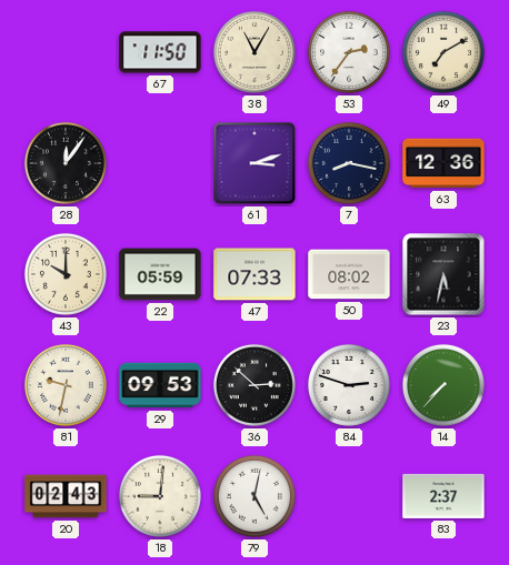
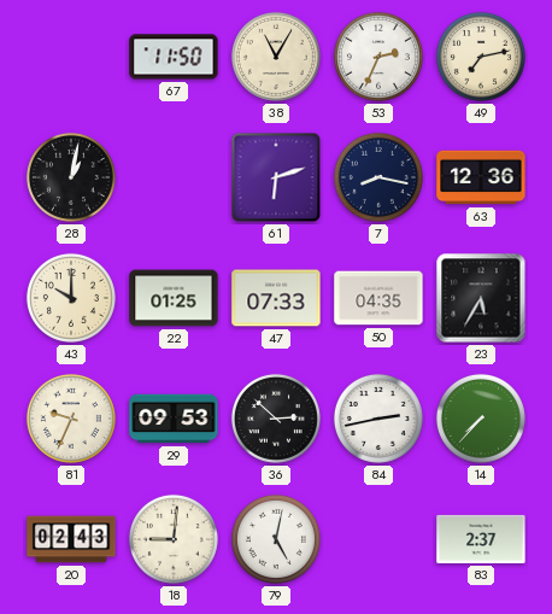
53: 2:36 -> 2:34
49: 7:10 -> 7:13
28: 12:06 -> 1:02
61: 3:12 -> 6:12
22: 05:59 -> 01:25
50: 08:02 -> 04:35
23: 5:32 -> 5:35
81: 9:32 -> 9:34
84: 2:48 -> 2:43
